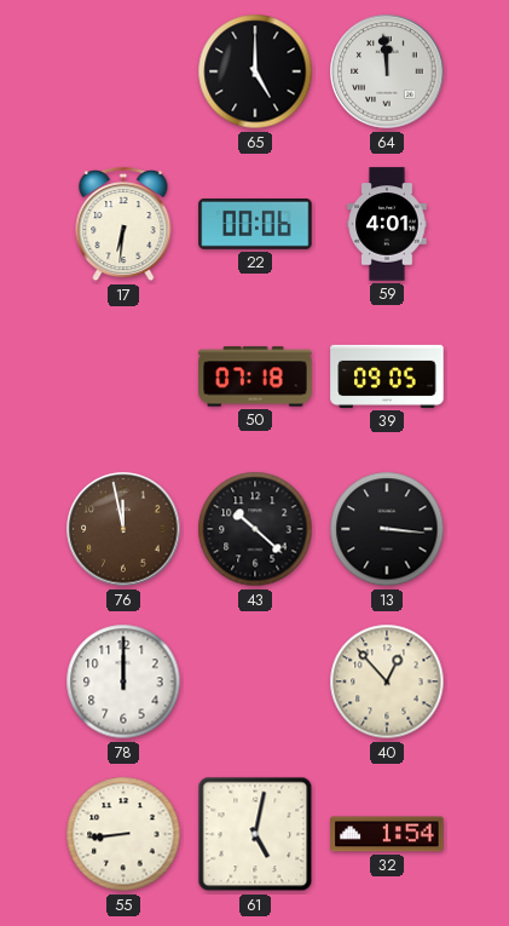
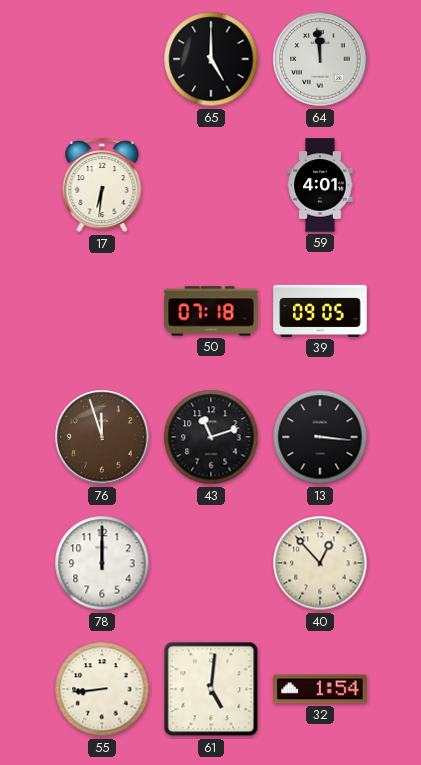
22: 00:06 -> none
76: 11:58 -> 11:57
43: 10:22 -> 11:12
61: 5:02 -> 5:01
